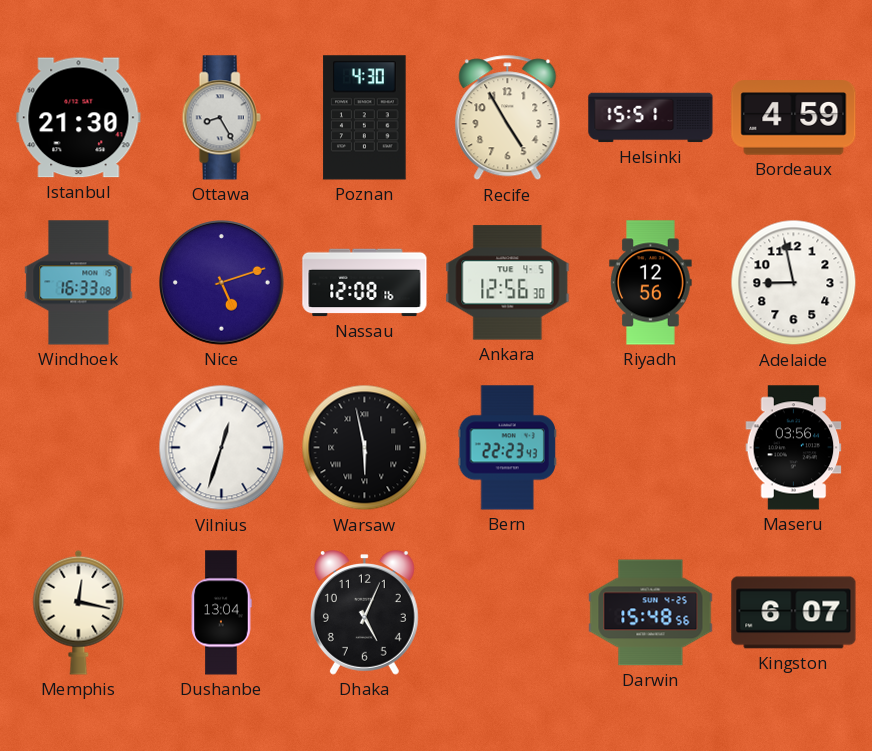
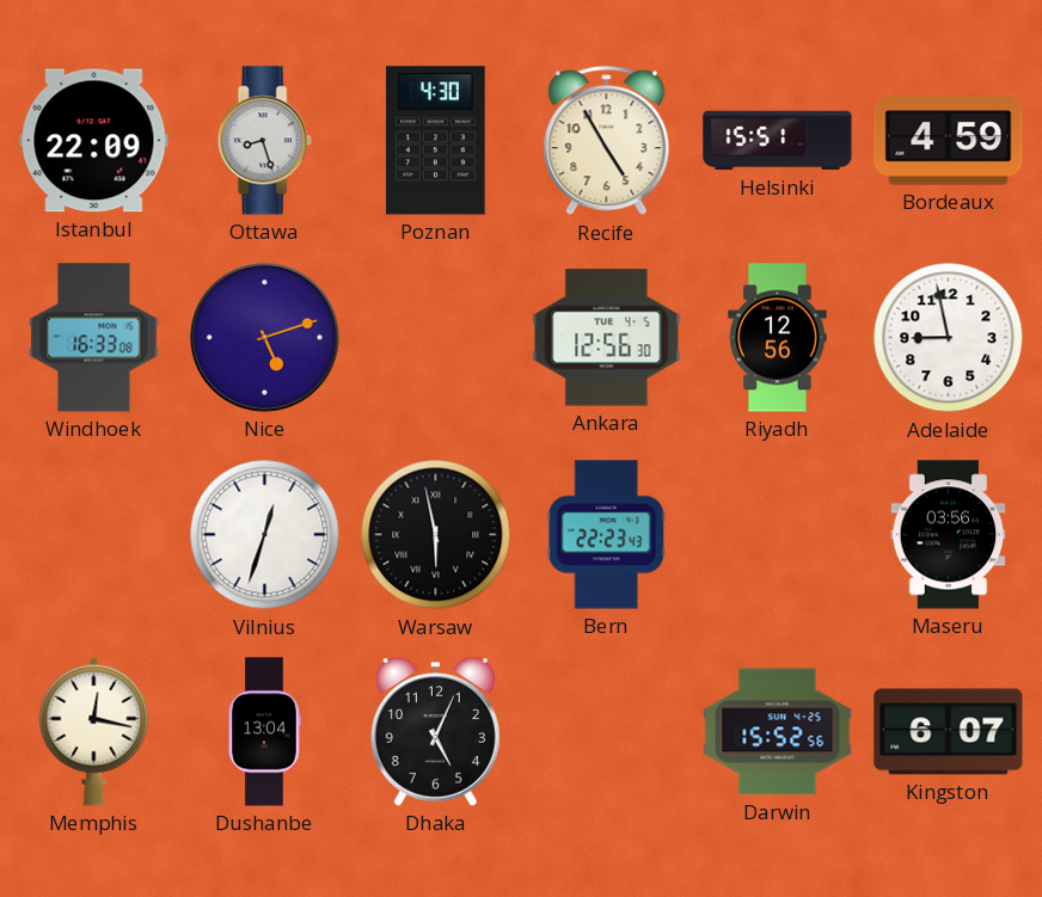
Istanbul: 21:30 -> 22:09
Ottawa: 8:25 -> 8:27
Nassau: 12:08 -> none
Darwin: 15:48 -> 15:52
